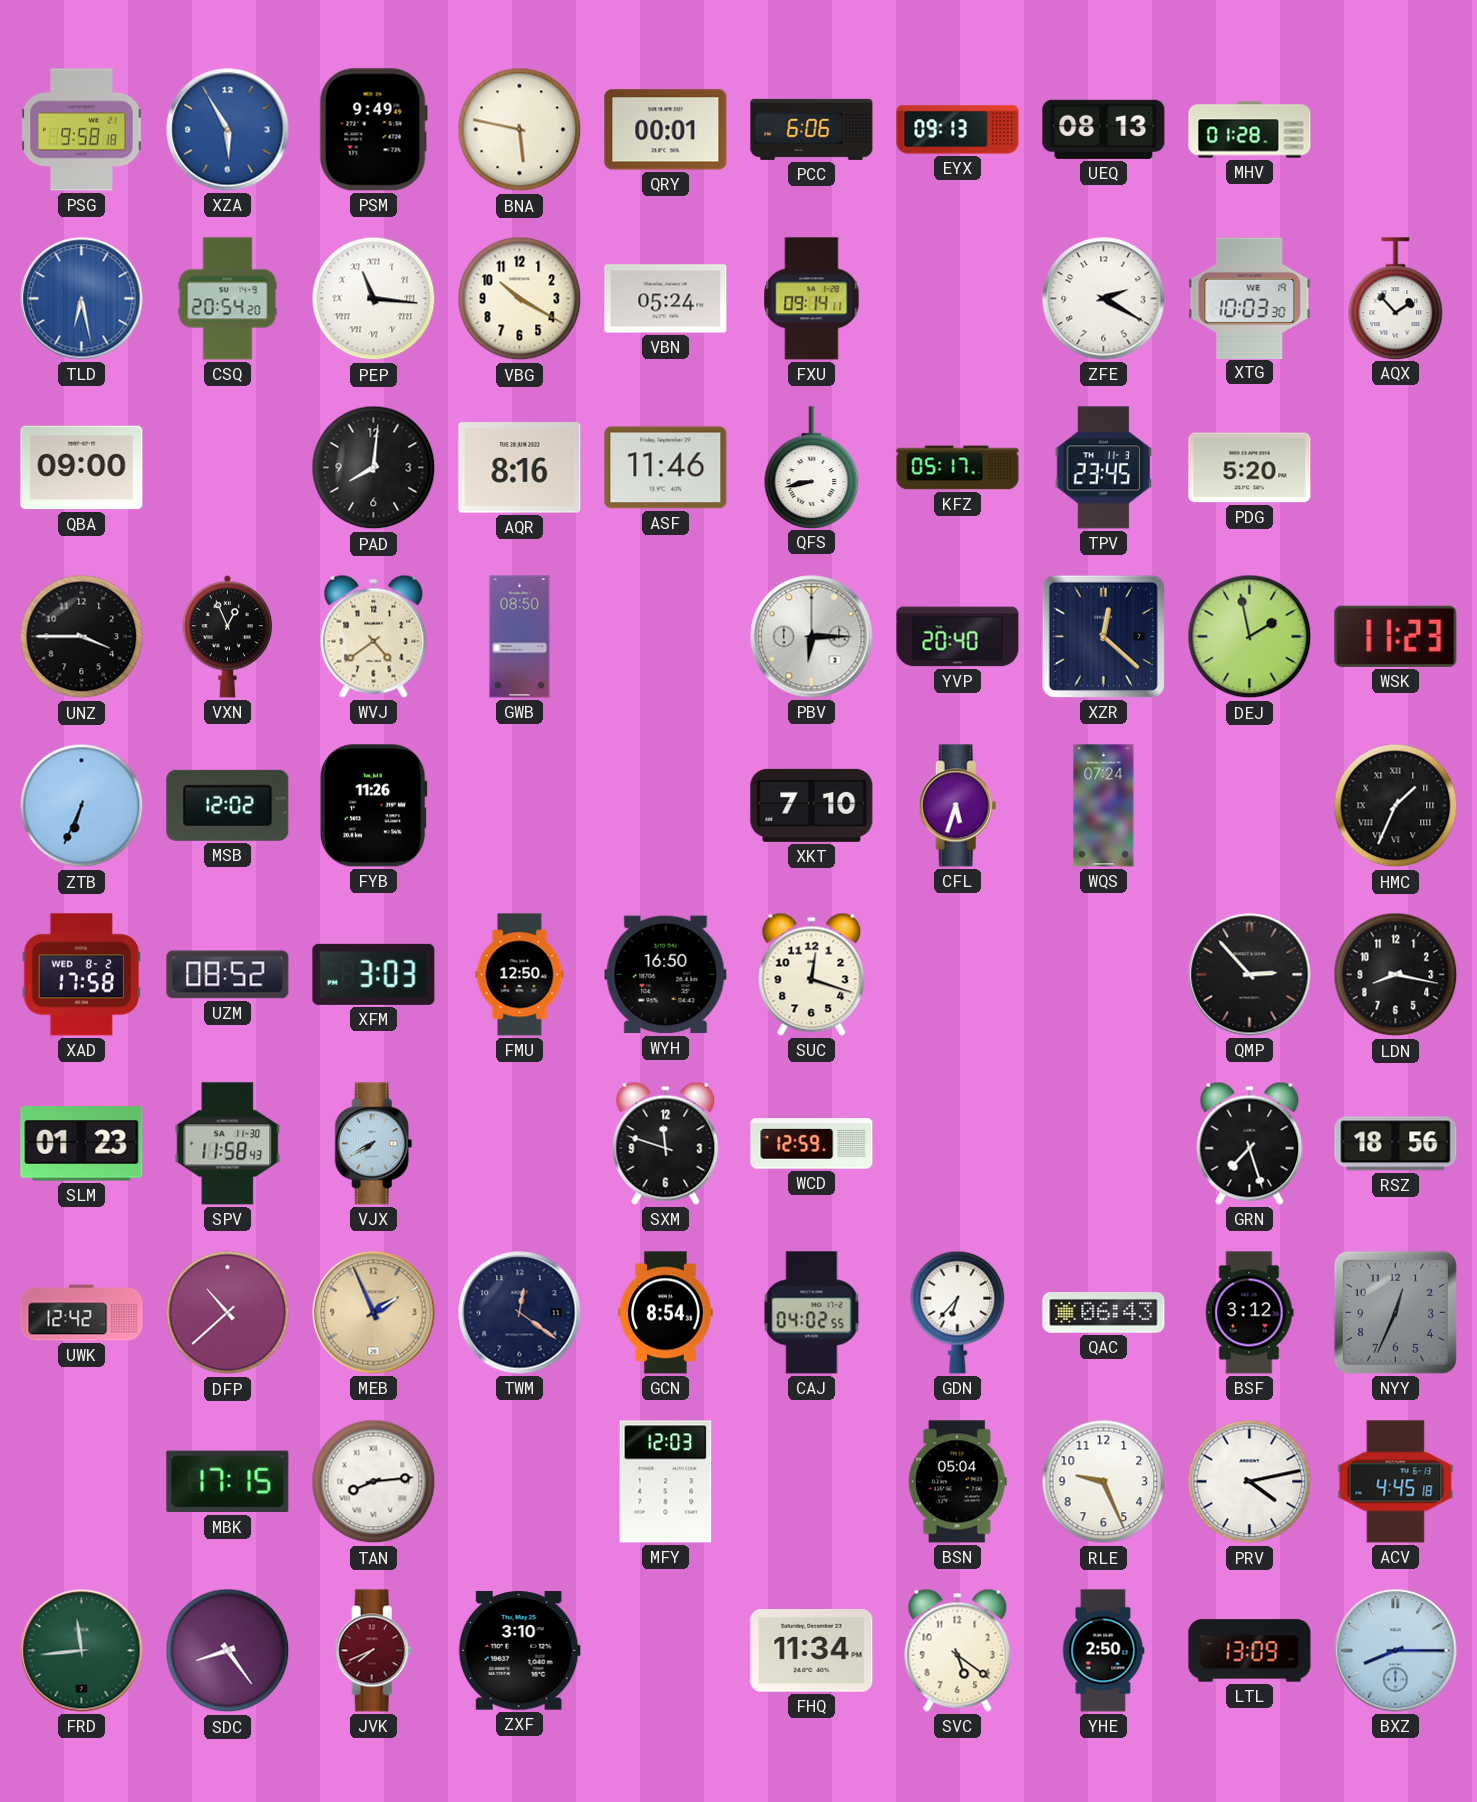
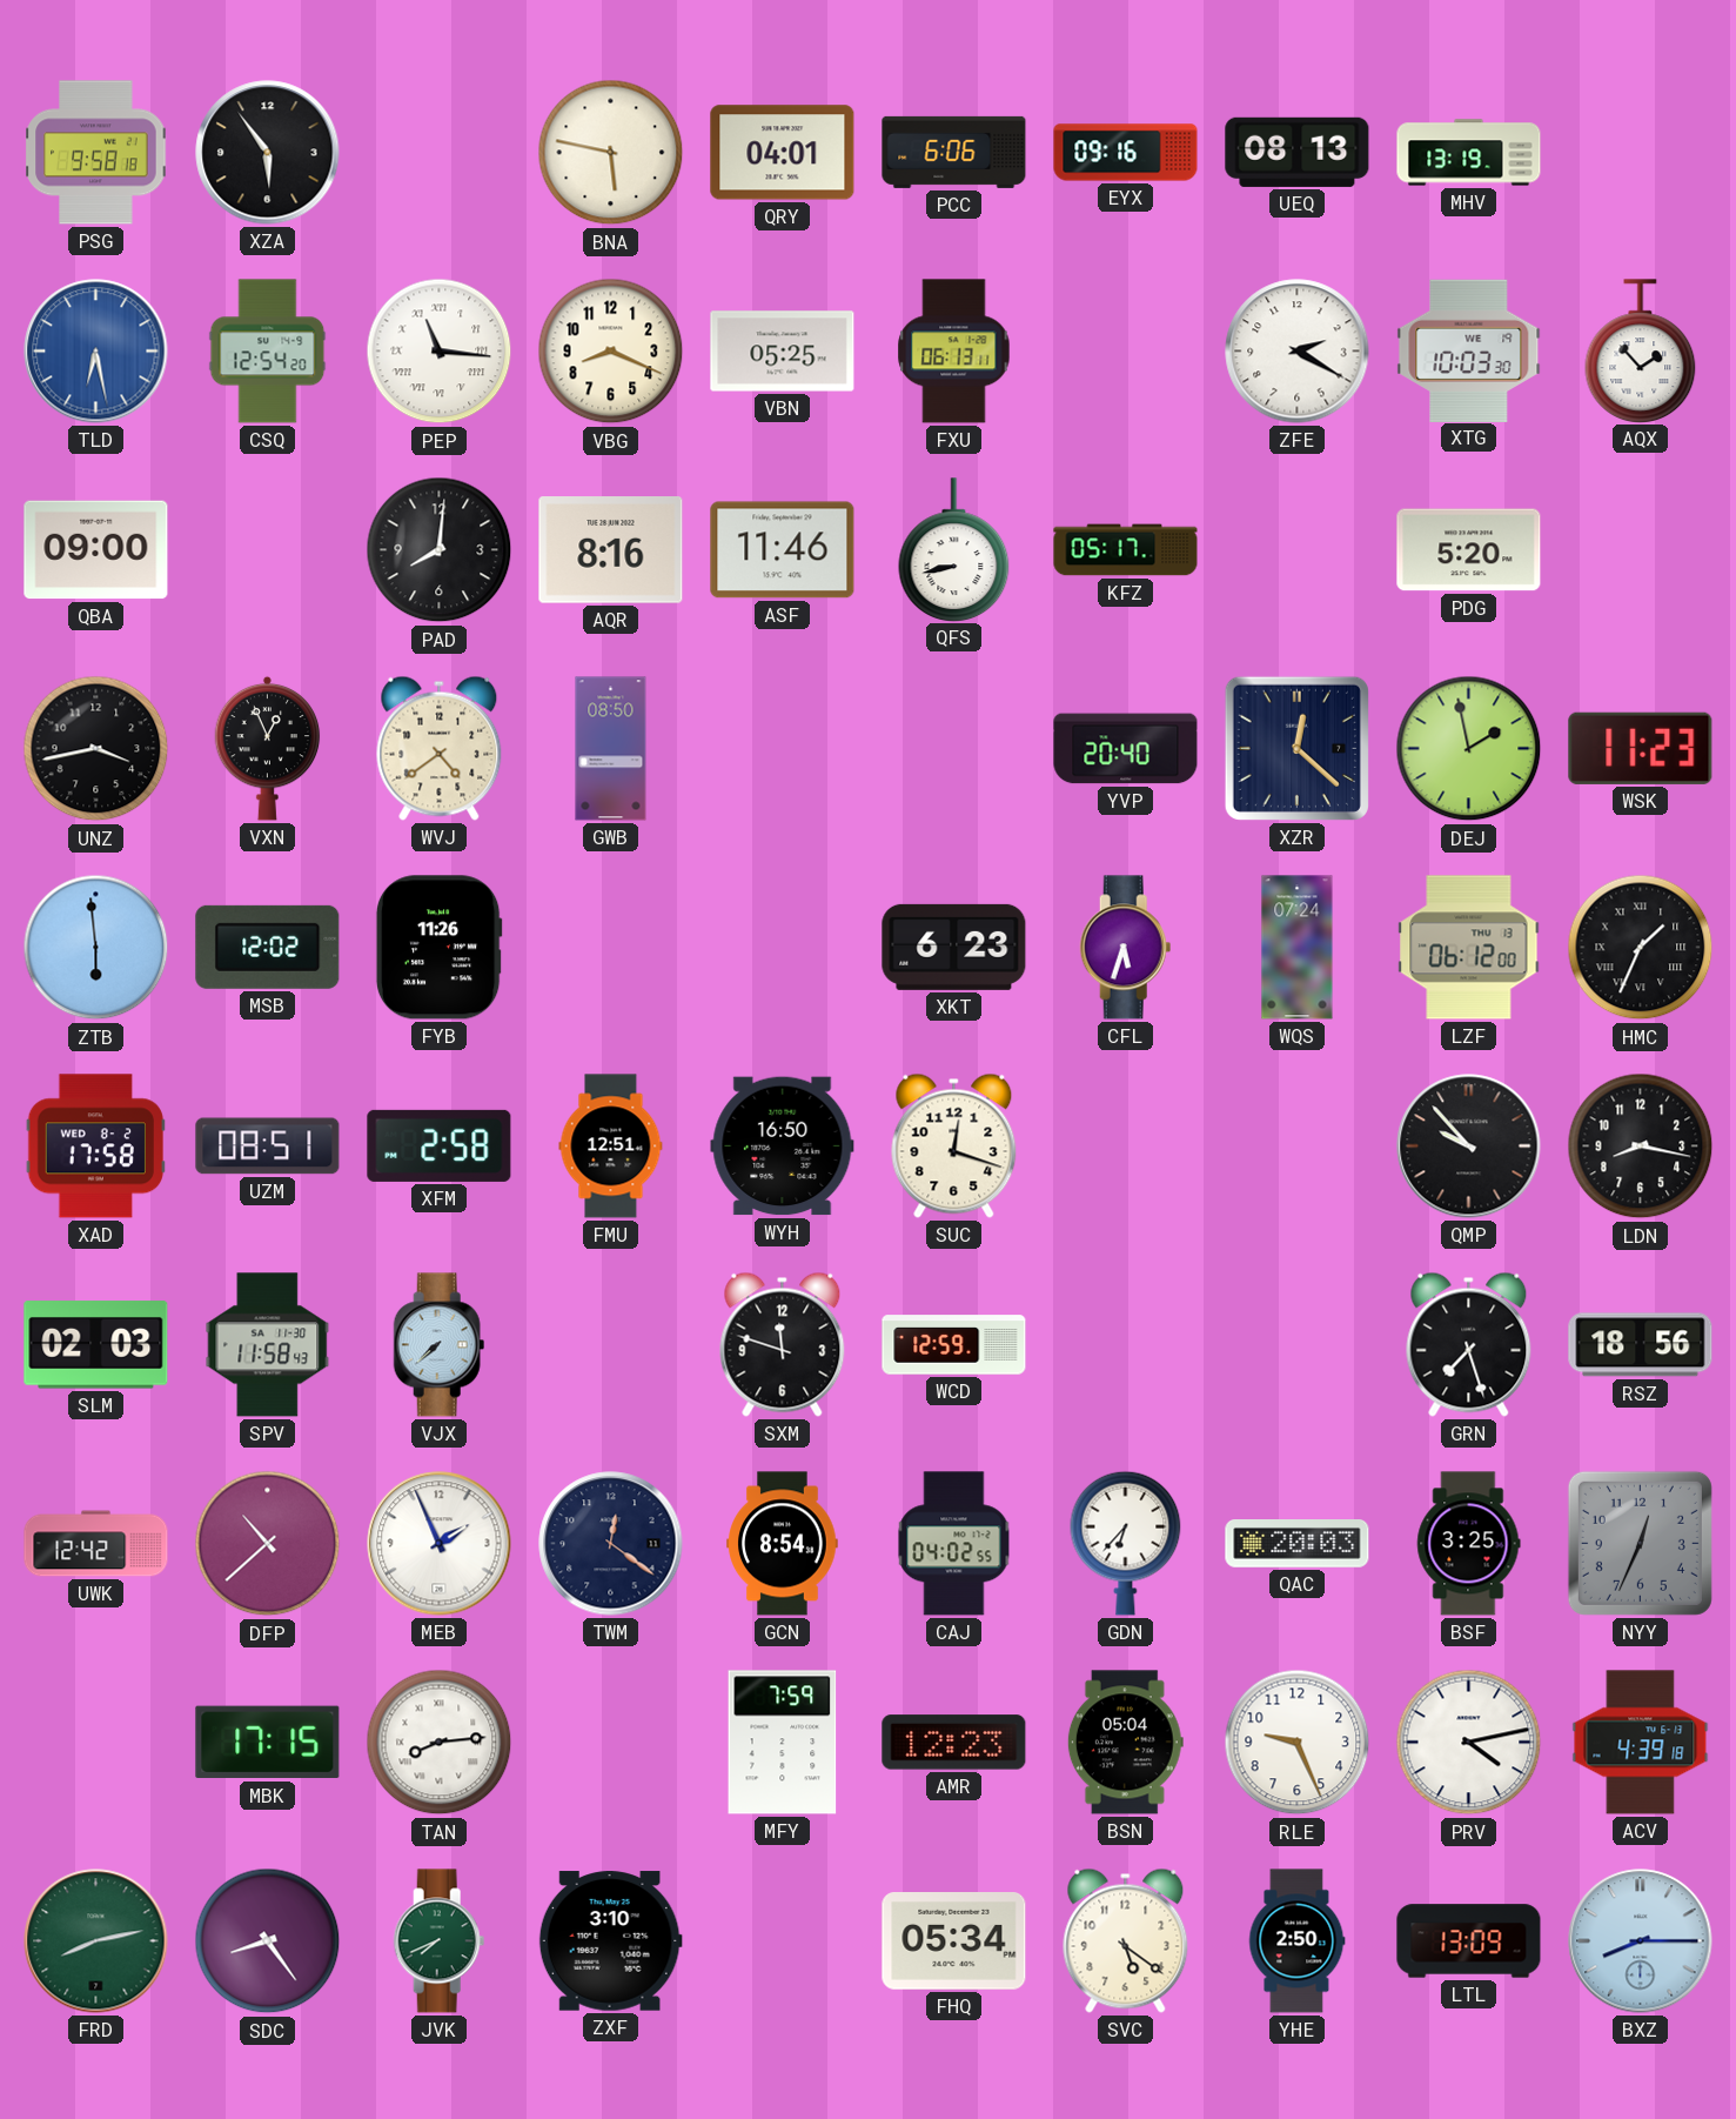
XZA: 5:55 -> 5:54
XZA dial: blue -> black
PSM: 9:49 -> none
QRY: 00:01 -> 04:01
EYX: 09:13 -> 09:16
MHV: 01:28 -> 13:19
CSQ: 20:54 -> 12:54
VBG: 10:20 -> 8:19
VBN: 05:24 -> 05:25
FXU: 09:14 -> 06:13
TPV: 23:45 -> none
UNZ: 3:45 -> 3:43
PBV: 6:15 -> none
ZTB: 6:34 -> 5:59
XKT: 7:10 -> 6:23
LZF: none -> 06:12
UZM: 08:52 -> 08:51
XFM: 3:03 -> 2:58
FMU: 12:50 -> 12:51
QMP: 2:53 -> 9:53
SLM: 01:23 -> 02:03
VJX: 7:40 -> 7:38
MEB dial: champagne -> white
QAC: 06:43 -> 20:03
BSF: 3:12 -> 3:25
MFY: 12:03 -> 7:59
AMR: none -> 12:23
ACV: 4:45 -> 4:39
FRD: 11:44 -> 8:13
JVK dial: burgundy -> green
FHQ: 11:34 -> 05:34
